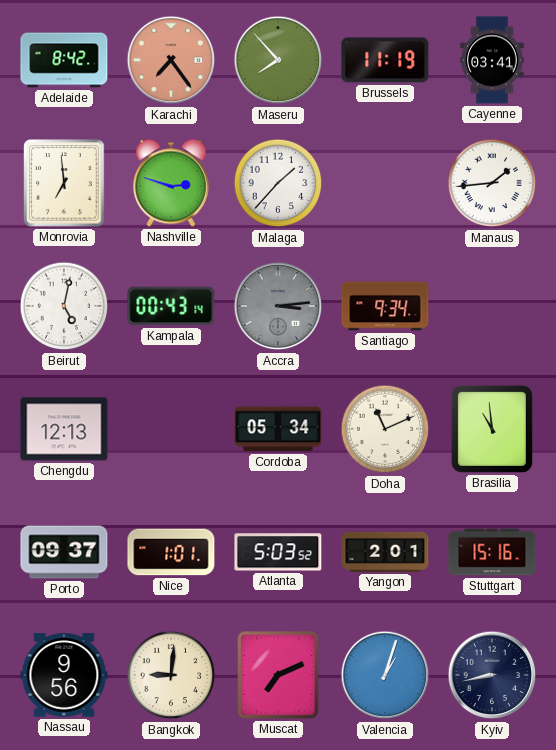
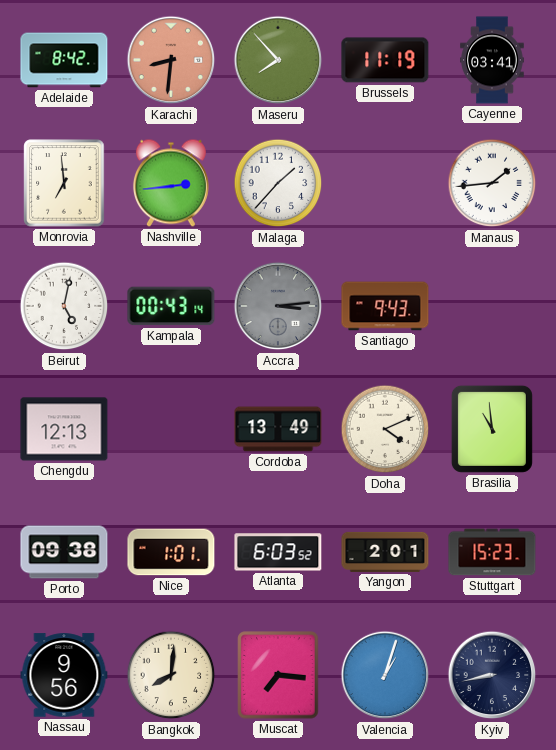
Karachi: 7:24 -> 8:31
Nashville: 2:48 -> 2:44
Santiago: 9:34 -> 9:43
Cordoba: 05:34 -> 13:49
Doha: 11:11 -> 4:11
Porto: 09:37 -> 09:38
Atlanta: 5:03 -> 6:03
Stuttgart: 15:16 -> 15:23
Bangkok: 9:01 -> 8:01
Muscat: 7:11 -> 7:16
